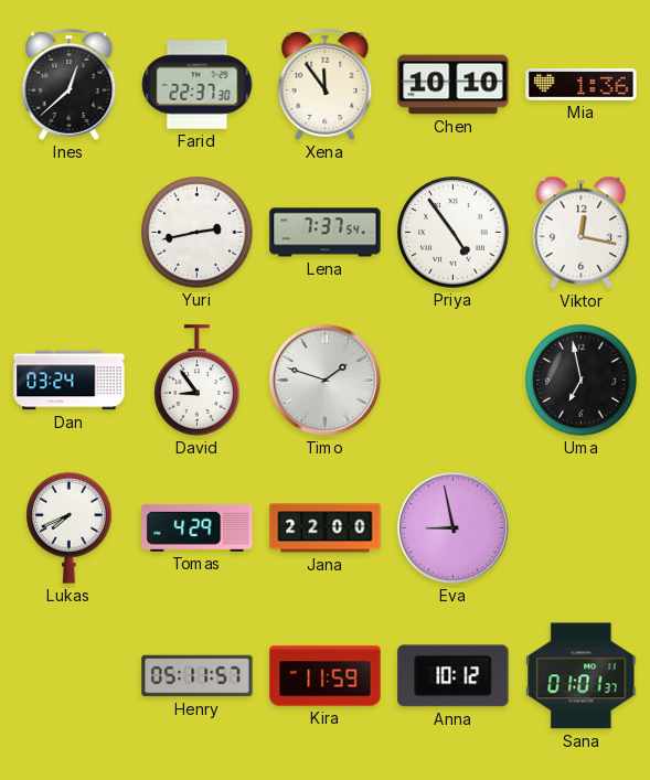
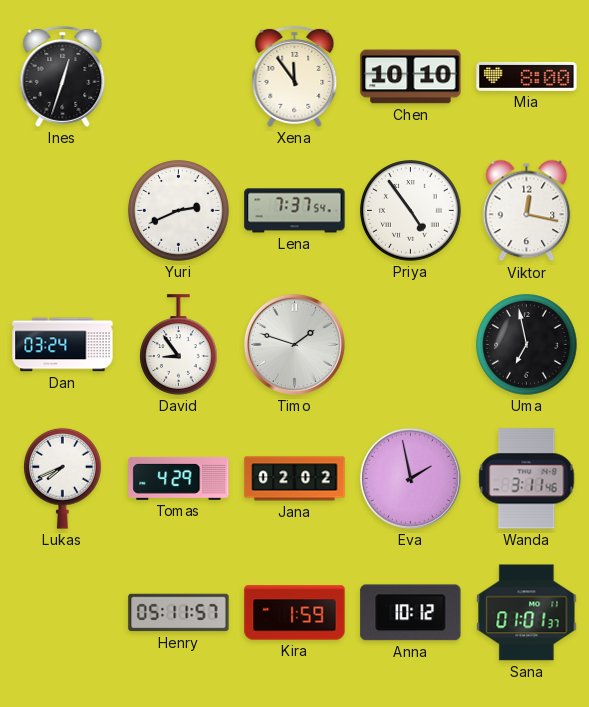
Ines: 12:38 -> 12:33
Farid: 22:37 -> none
Mia: 1:36 -> 8:00
Yuri: 2:43 -> 2:41
Jana: 22:00 -> 02:02
Eva: 8:58 -> 1:58
Wanda: none -> 3:11
Kira: 11:59 -> 1:59
